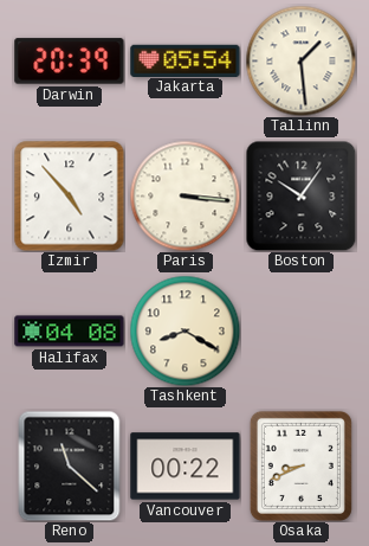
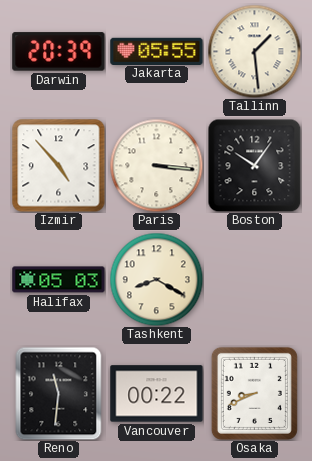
Jakarta: 05:54 -> 05:55
Halifax: 04:08 -> 05:03
Reno: 11:22 -> 11:31
